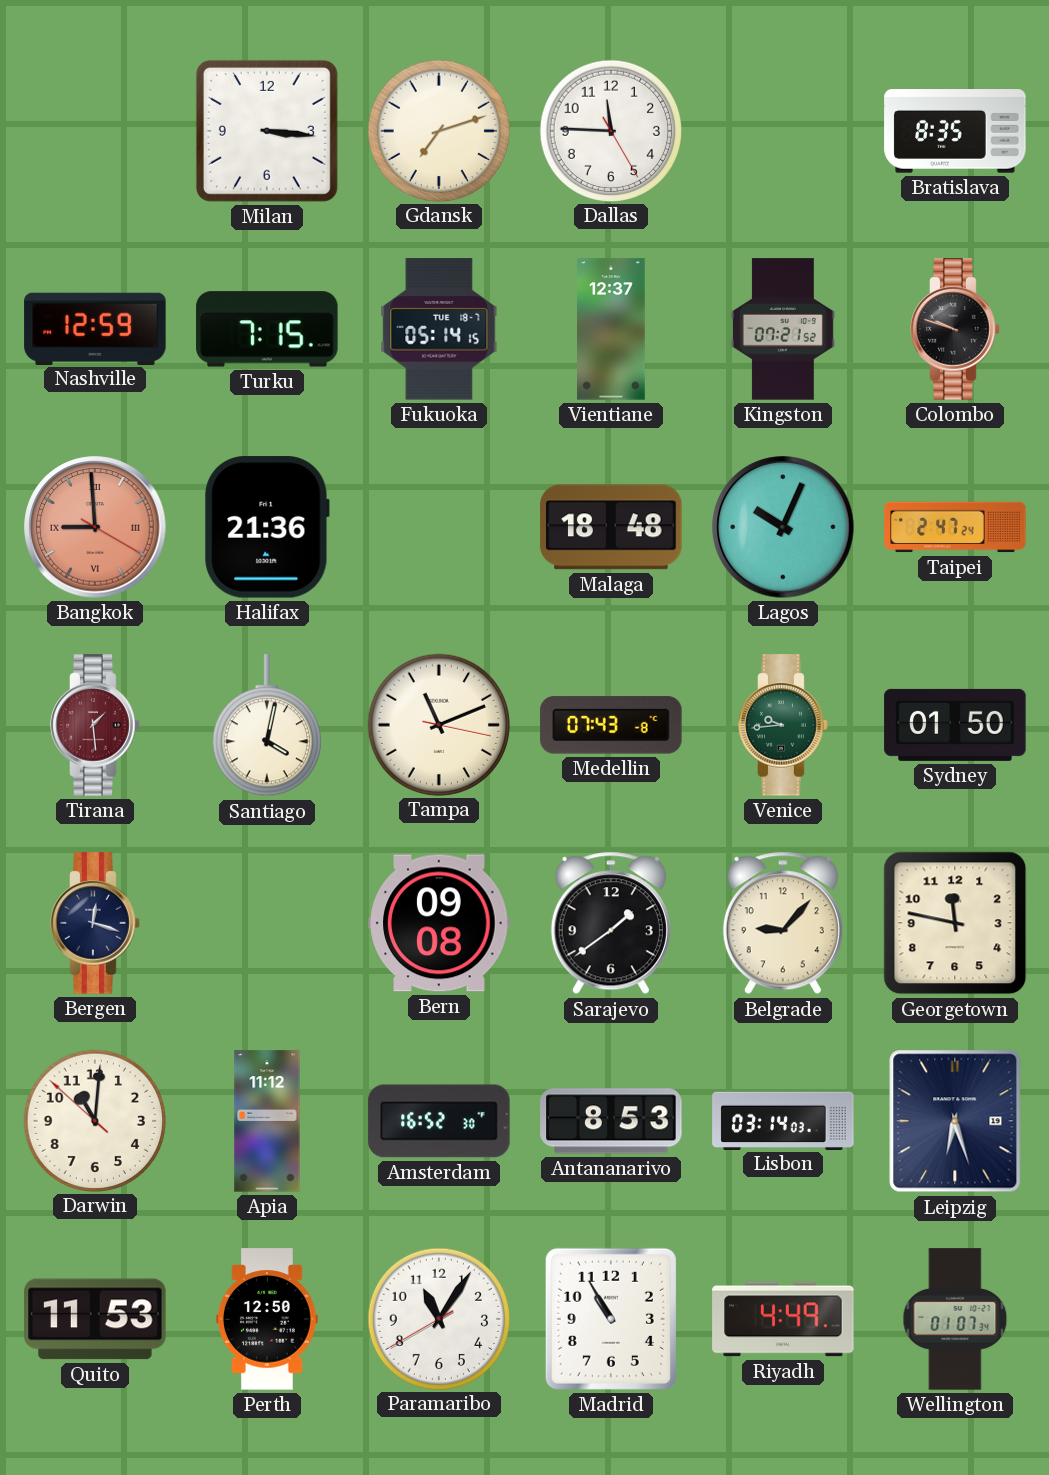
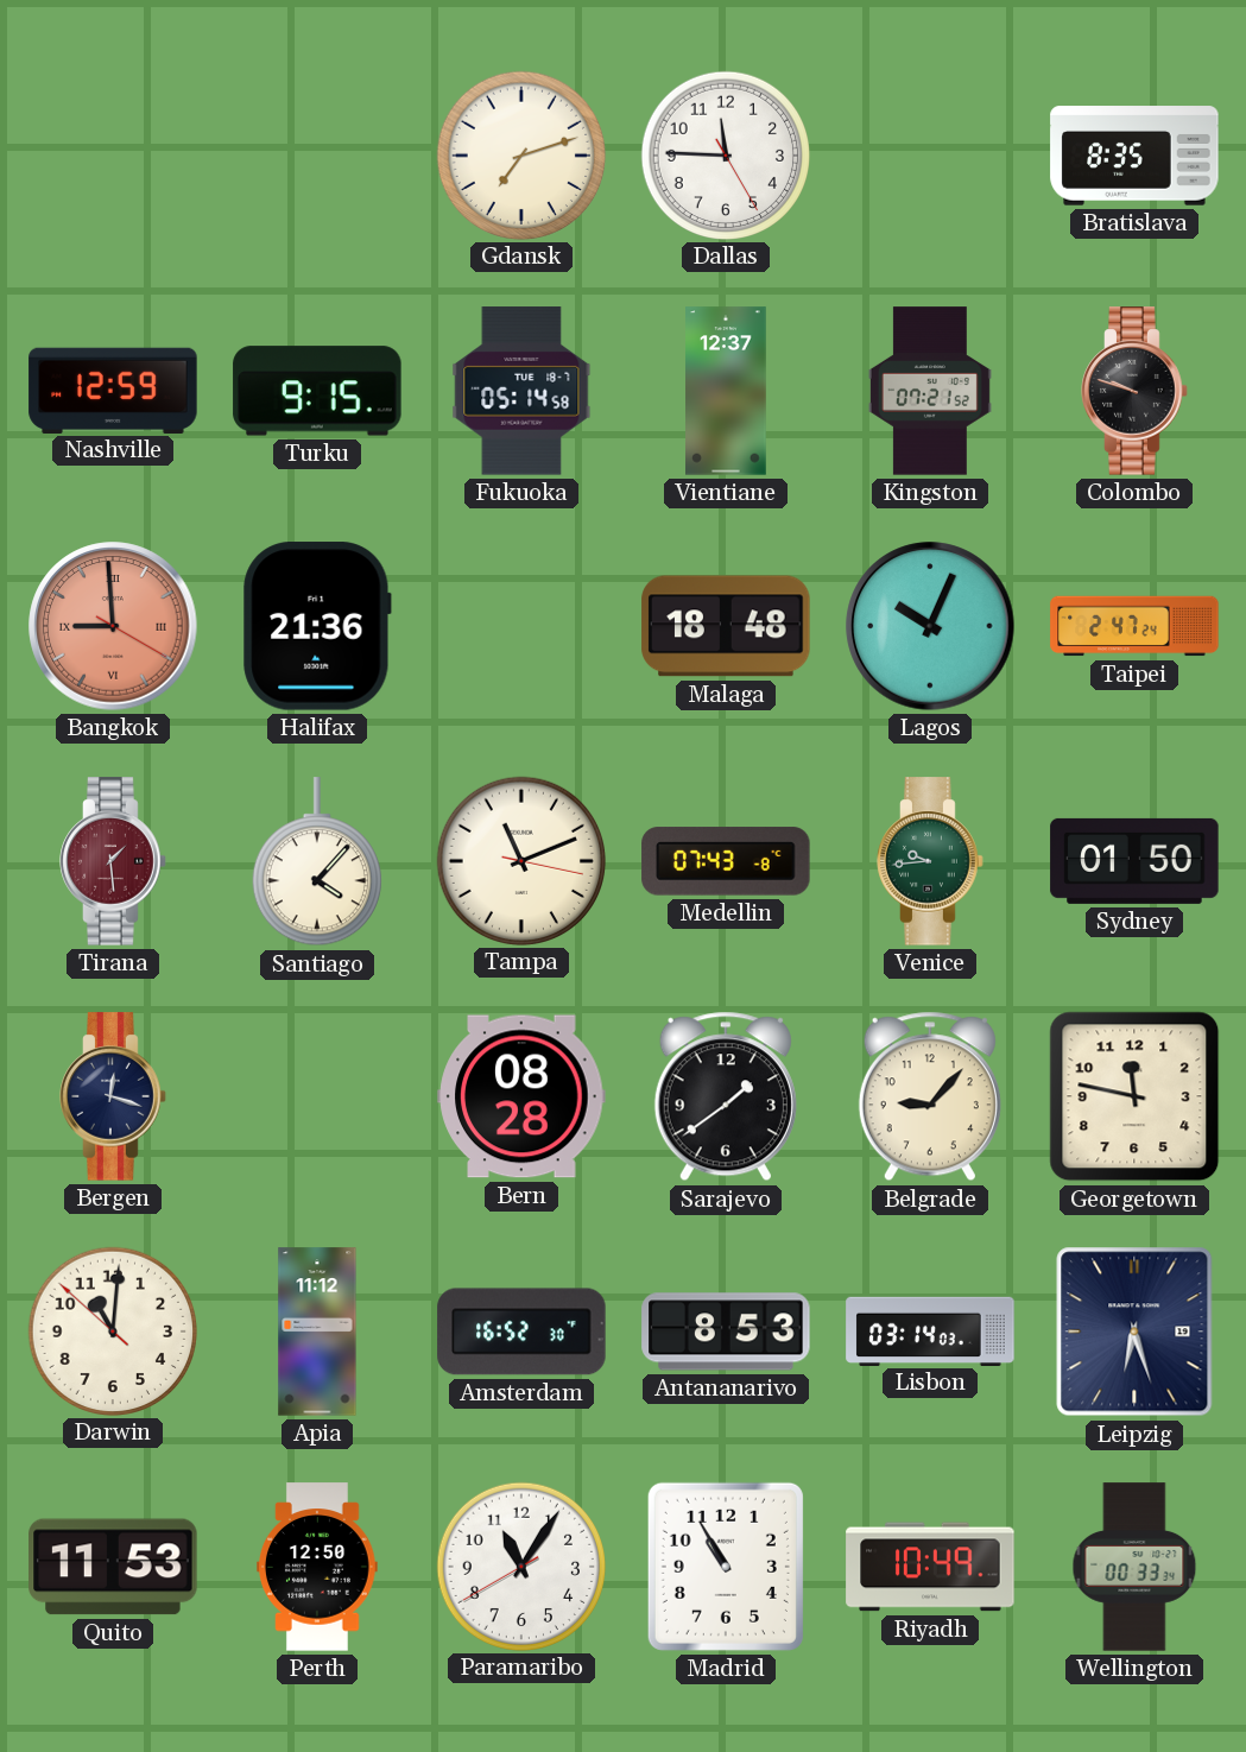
Milan: 3:16 -> none
Turku: 7:15 -> 9:15
Fukuoka: 05:14:15 -> 05:14:58
Santiago: 4:02 -> 4:07
Bern: 09:08 -> 08:28
Riyadh: 4:49 -> 10:49
Wellington: 01:07 -> 00:33
